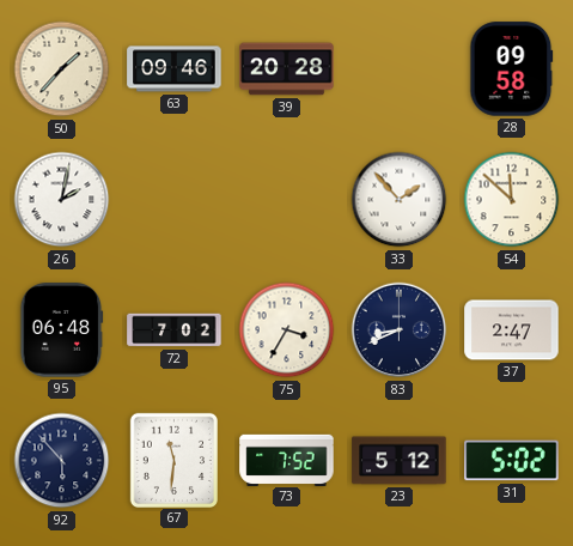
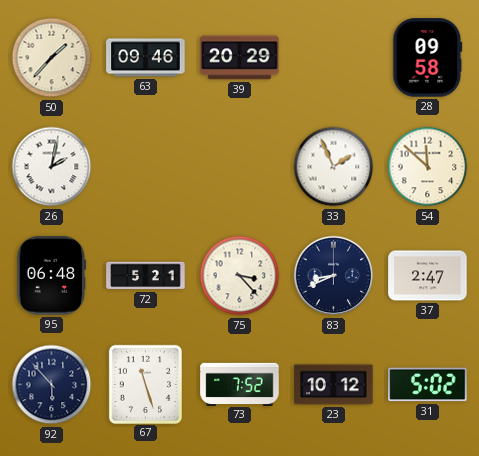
39: 20:28 -> 20:29
33: 1:53 -> 1:56
72: 7:02 -> 5:21
75: 3:35 -> 3:23
67: 11:31 -> 11:27
23: 5:12 -> 10:12
